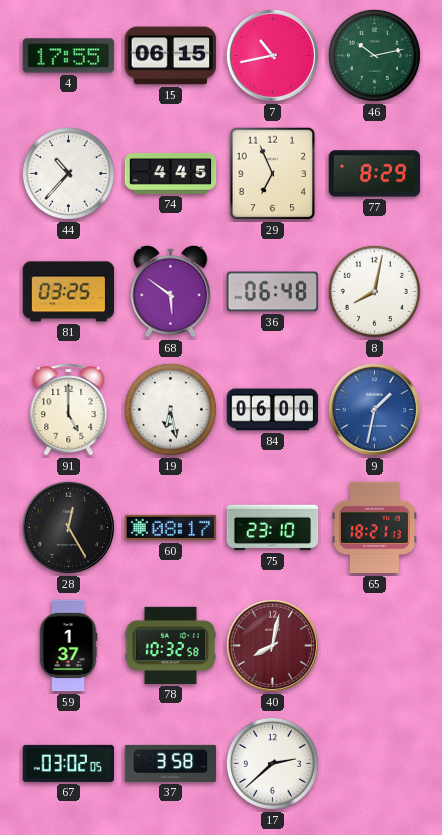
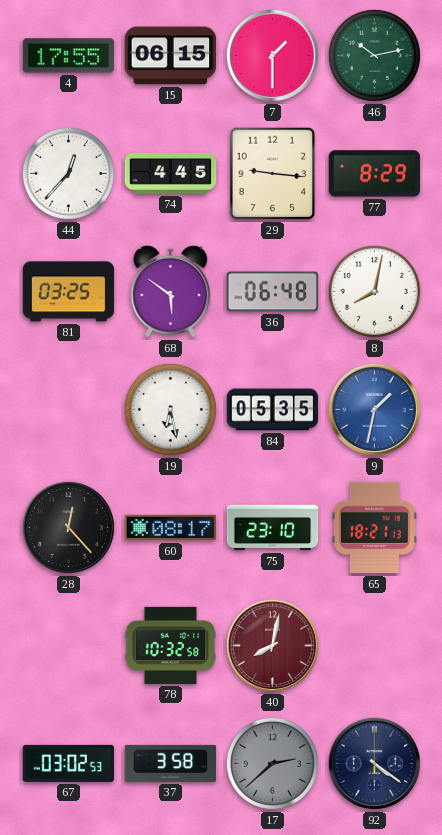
7: 10:43 -> 1:30
44: 10:37 -> 12:37
29: 6:56 -> 9:16
91: 5:00 -> none
84: 06:00 -> 05:35
28: 12:25 -> 12:23
59: 1:37 -> none
67: 03:02:05 -> 03:02:53
17 dial: white -> grey
92: none -> 4:21
